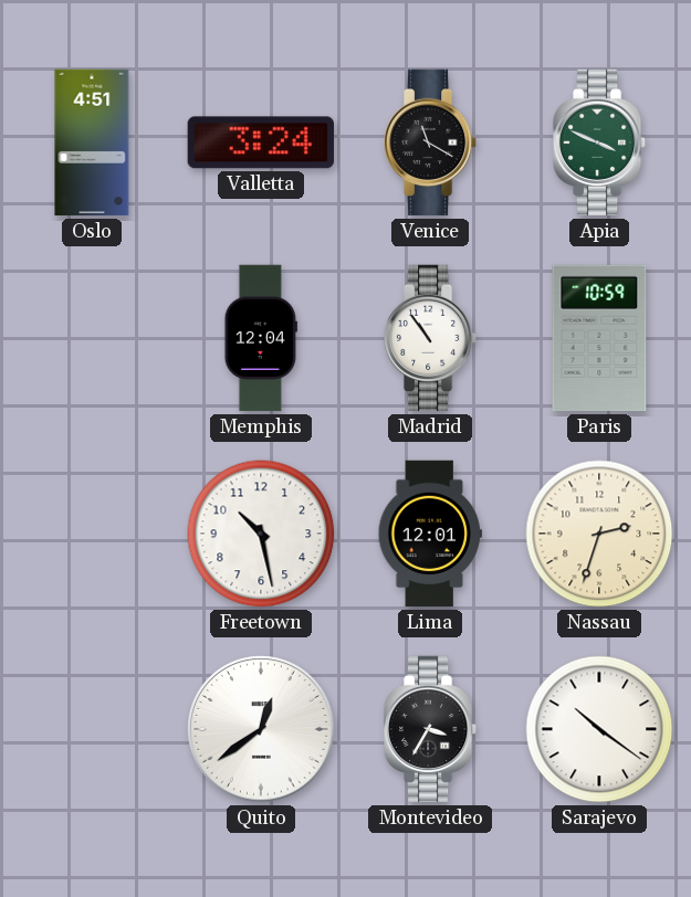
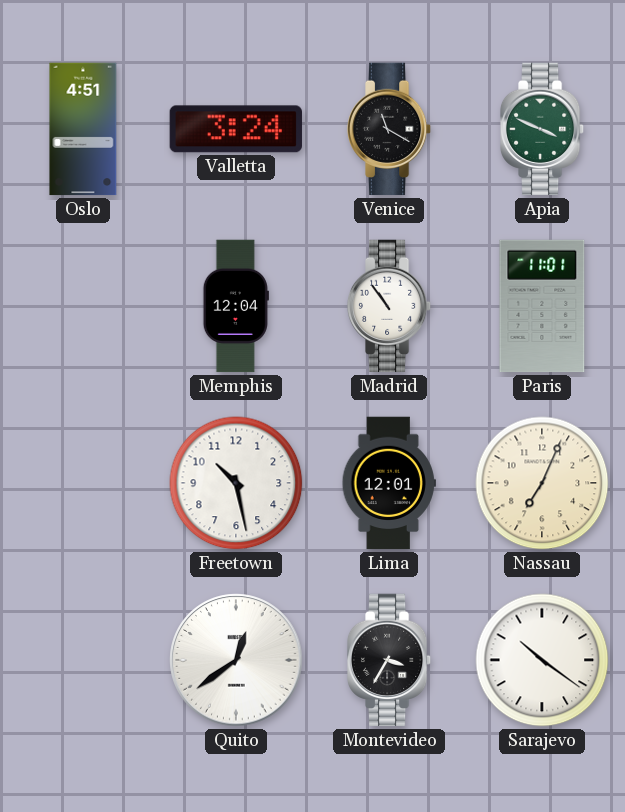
Paris: 10:59 -> 11:01
Nassau: 2:33 -> 7:04
